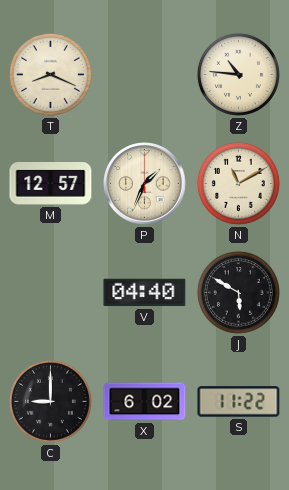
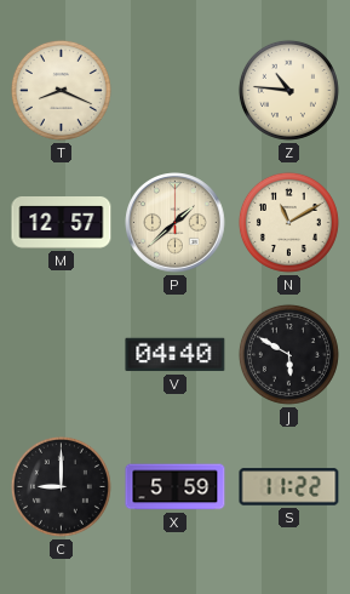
P: 1:34 -> 1:38
X: 6:02 -> 5:59
